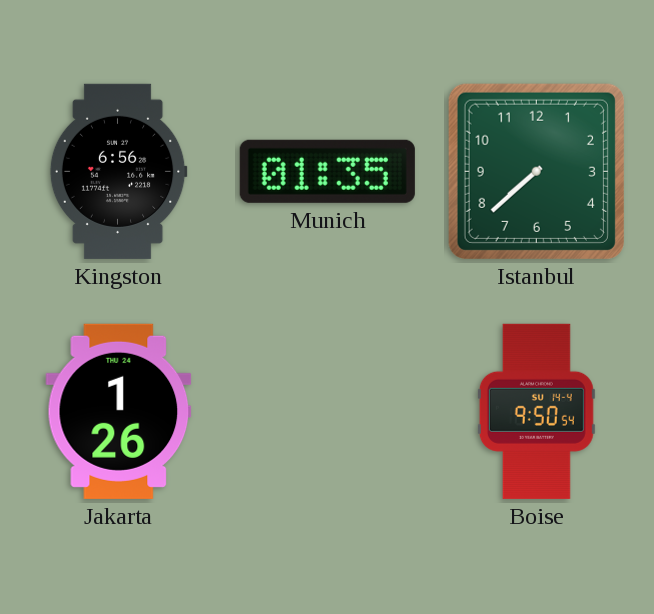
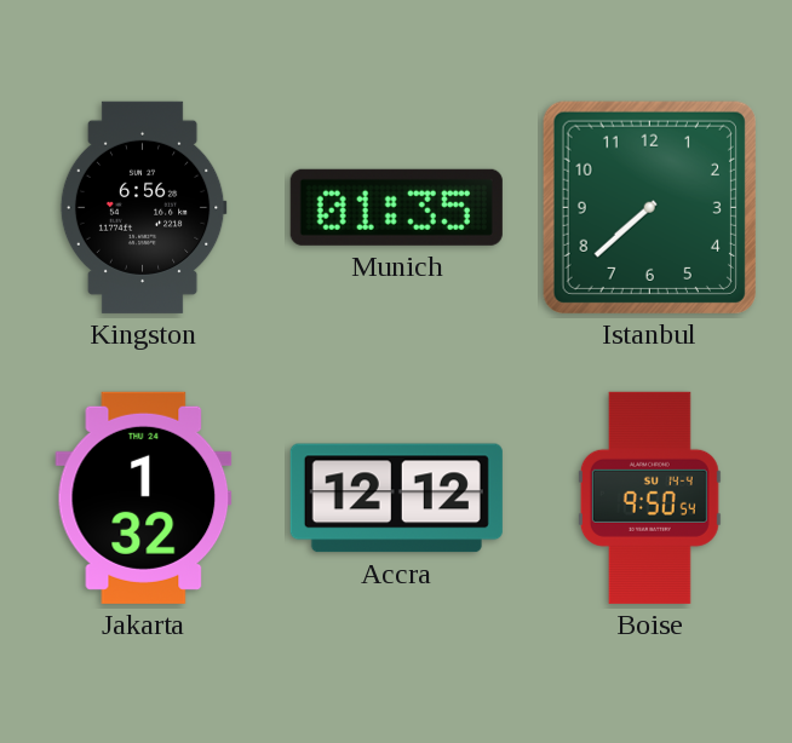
Jakarta: 1:26 -> 1:32
Accra: none -> 12:12
